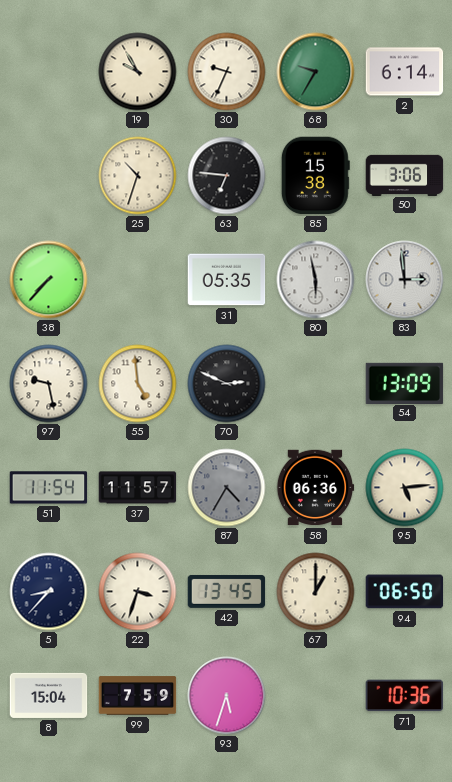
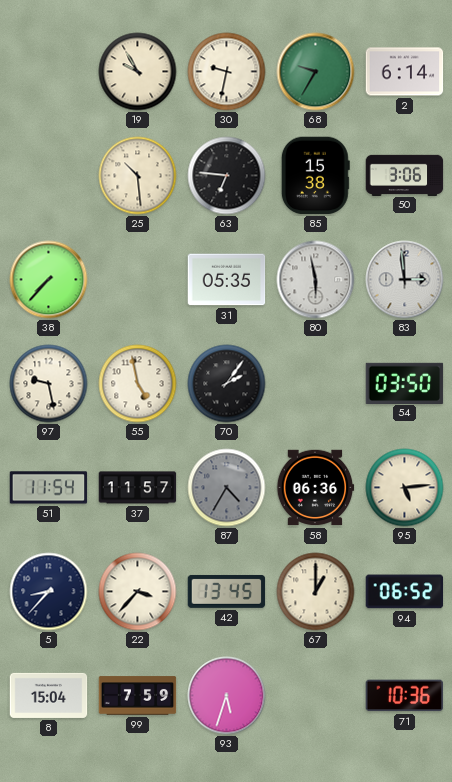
30: 9:34 -> 9:32
25: 10:33 -> 10:29
55: 4:59 -> 4:58
70: 2:49 -> 2:06
54: 13:09 -> 03:50
22: 3:33 -> 3:37
94: 06:50 -> 06:52
